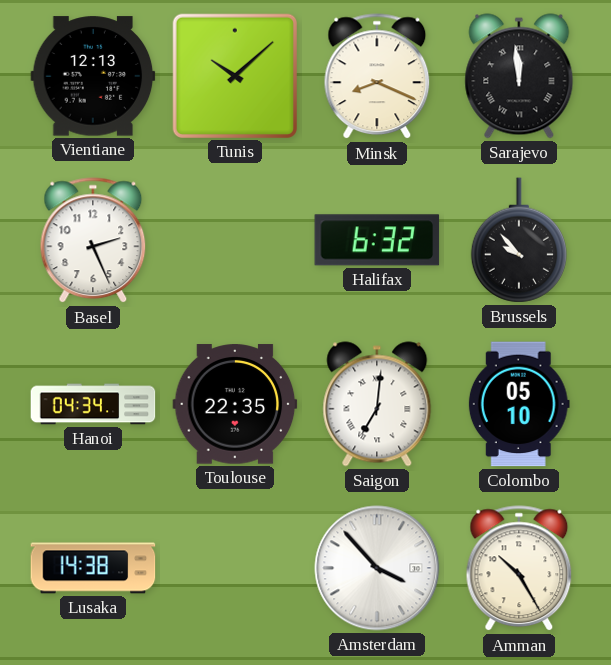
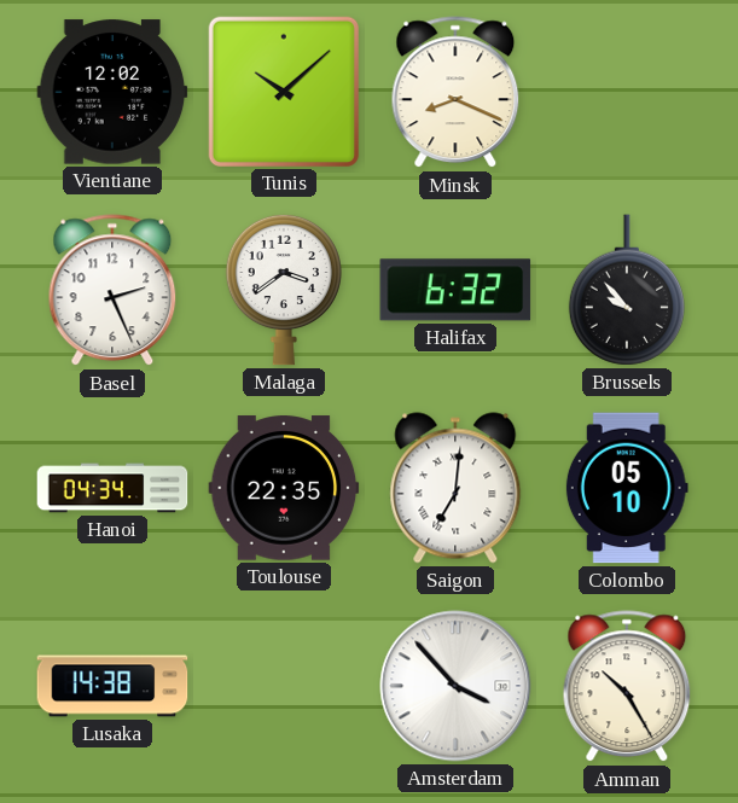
Vientiane: 12:13 -> 12:02
Sarajevo: 11:59 -> none
Malaga: none -> 3:39
